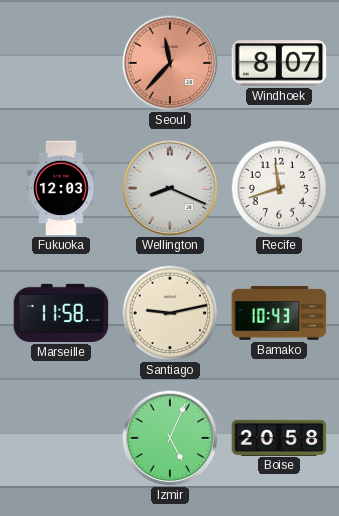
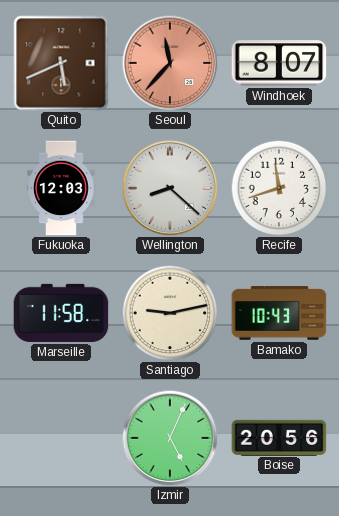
Quito: none -> 5:41
Wellington: 8:19 -> 8:22
Boise: 20:58 -> 20:56
